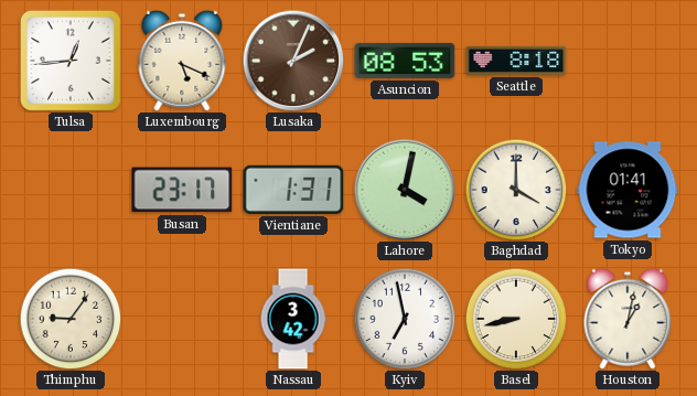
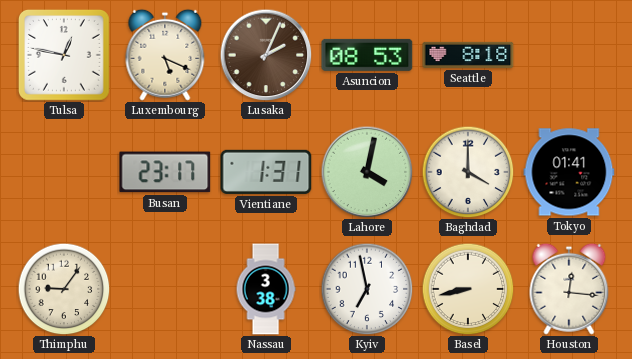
Tulsa: 12:44 -> 12:47
Nassau: 3:42 -> 3:38
Houston: 1:02 -> 12:16
